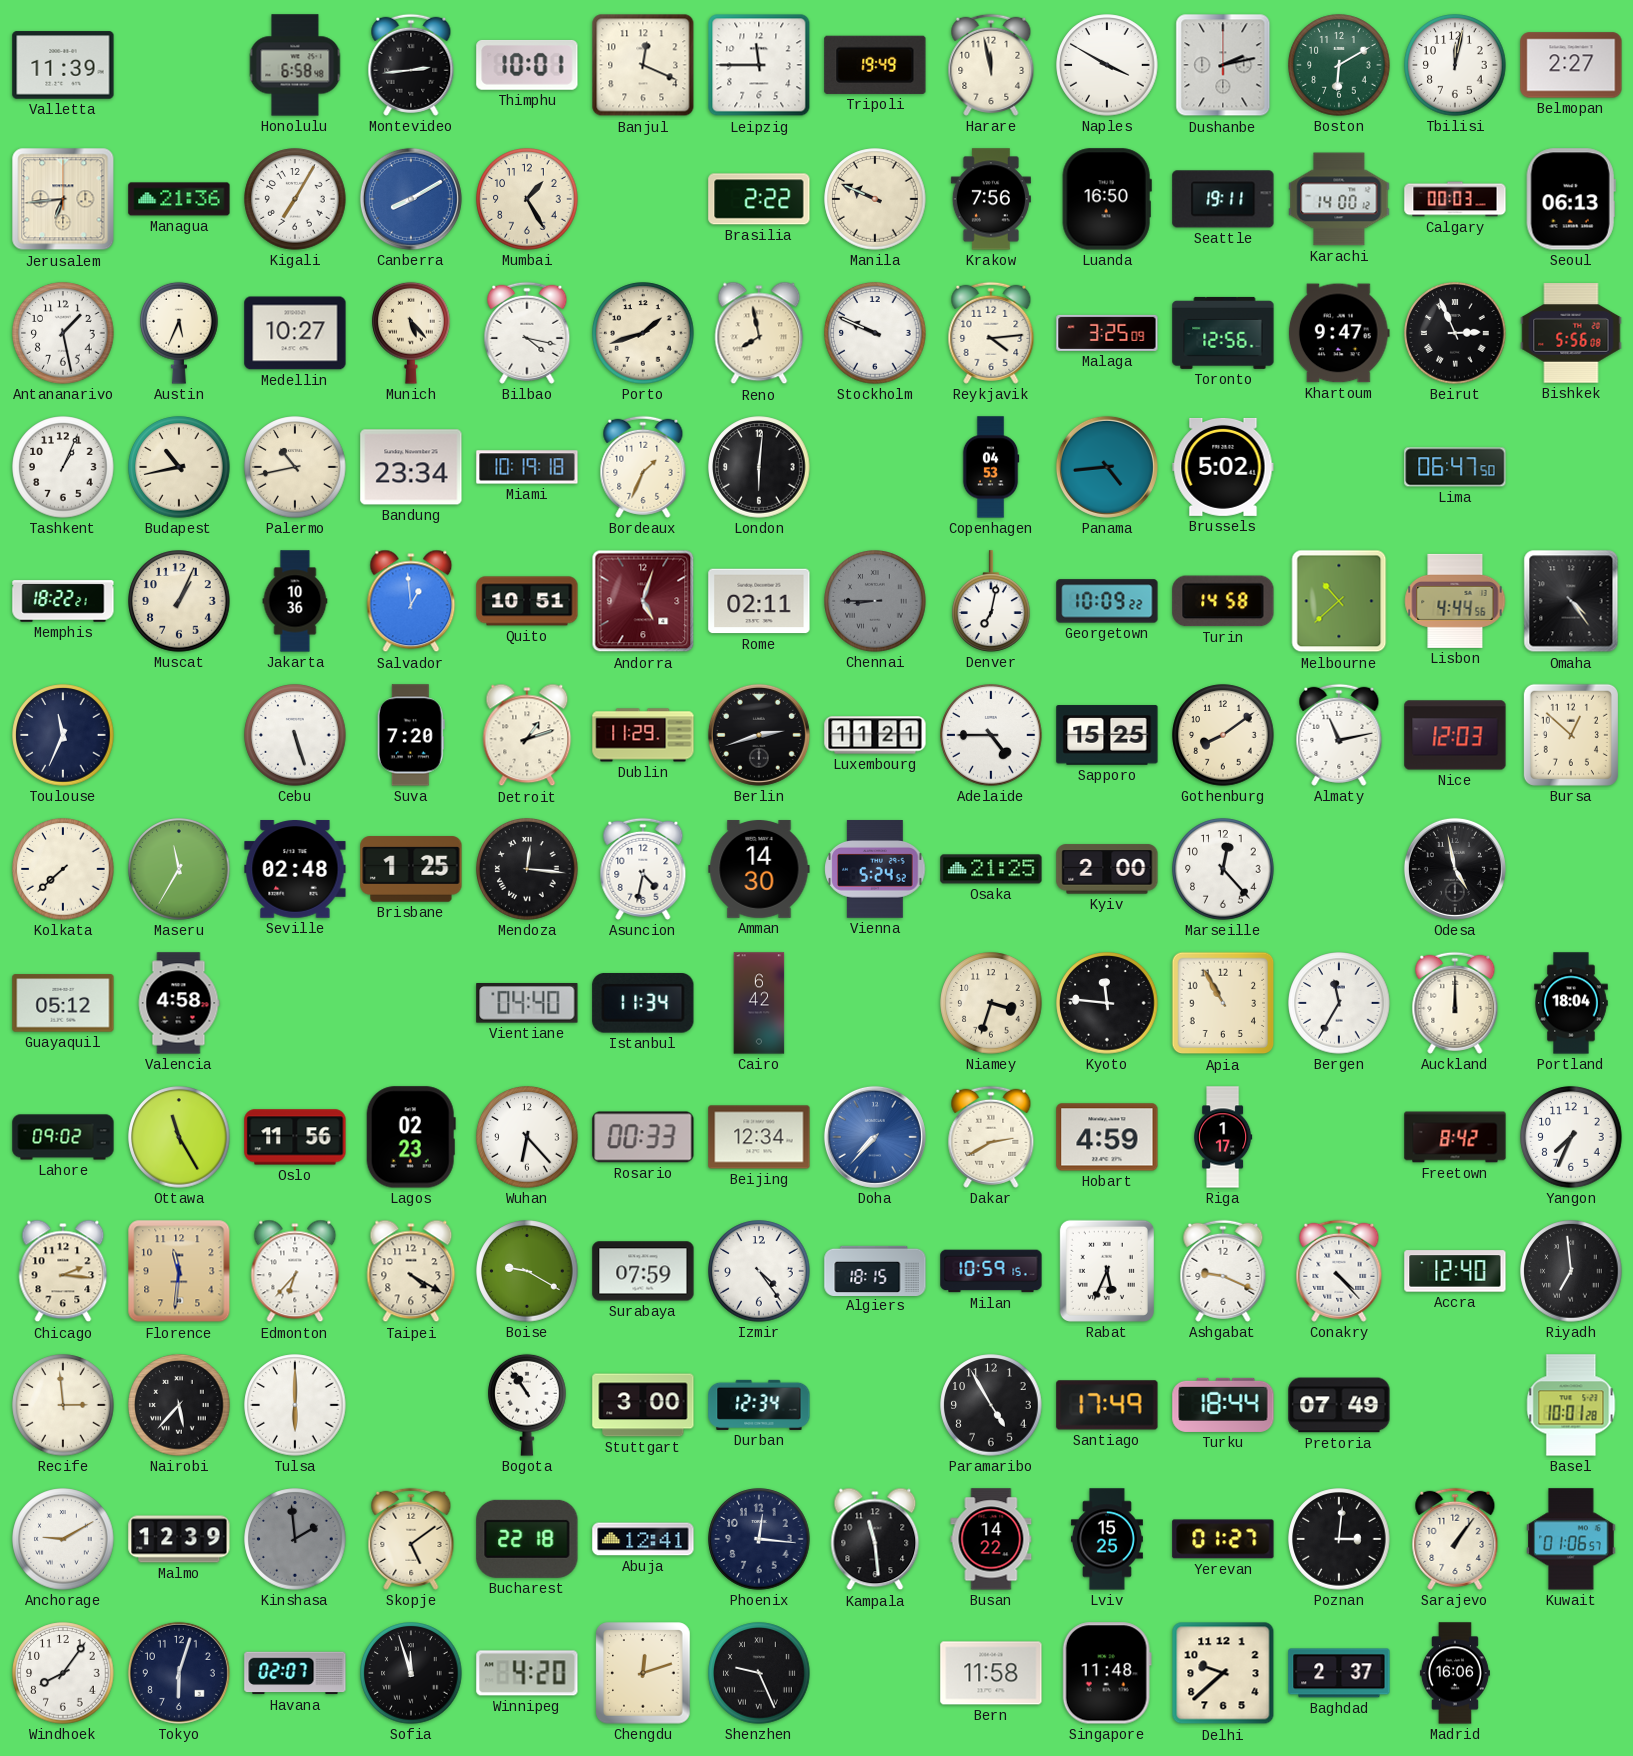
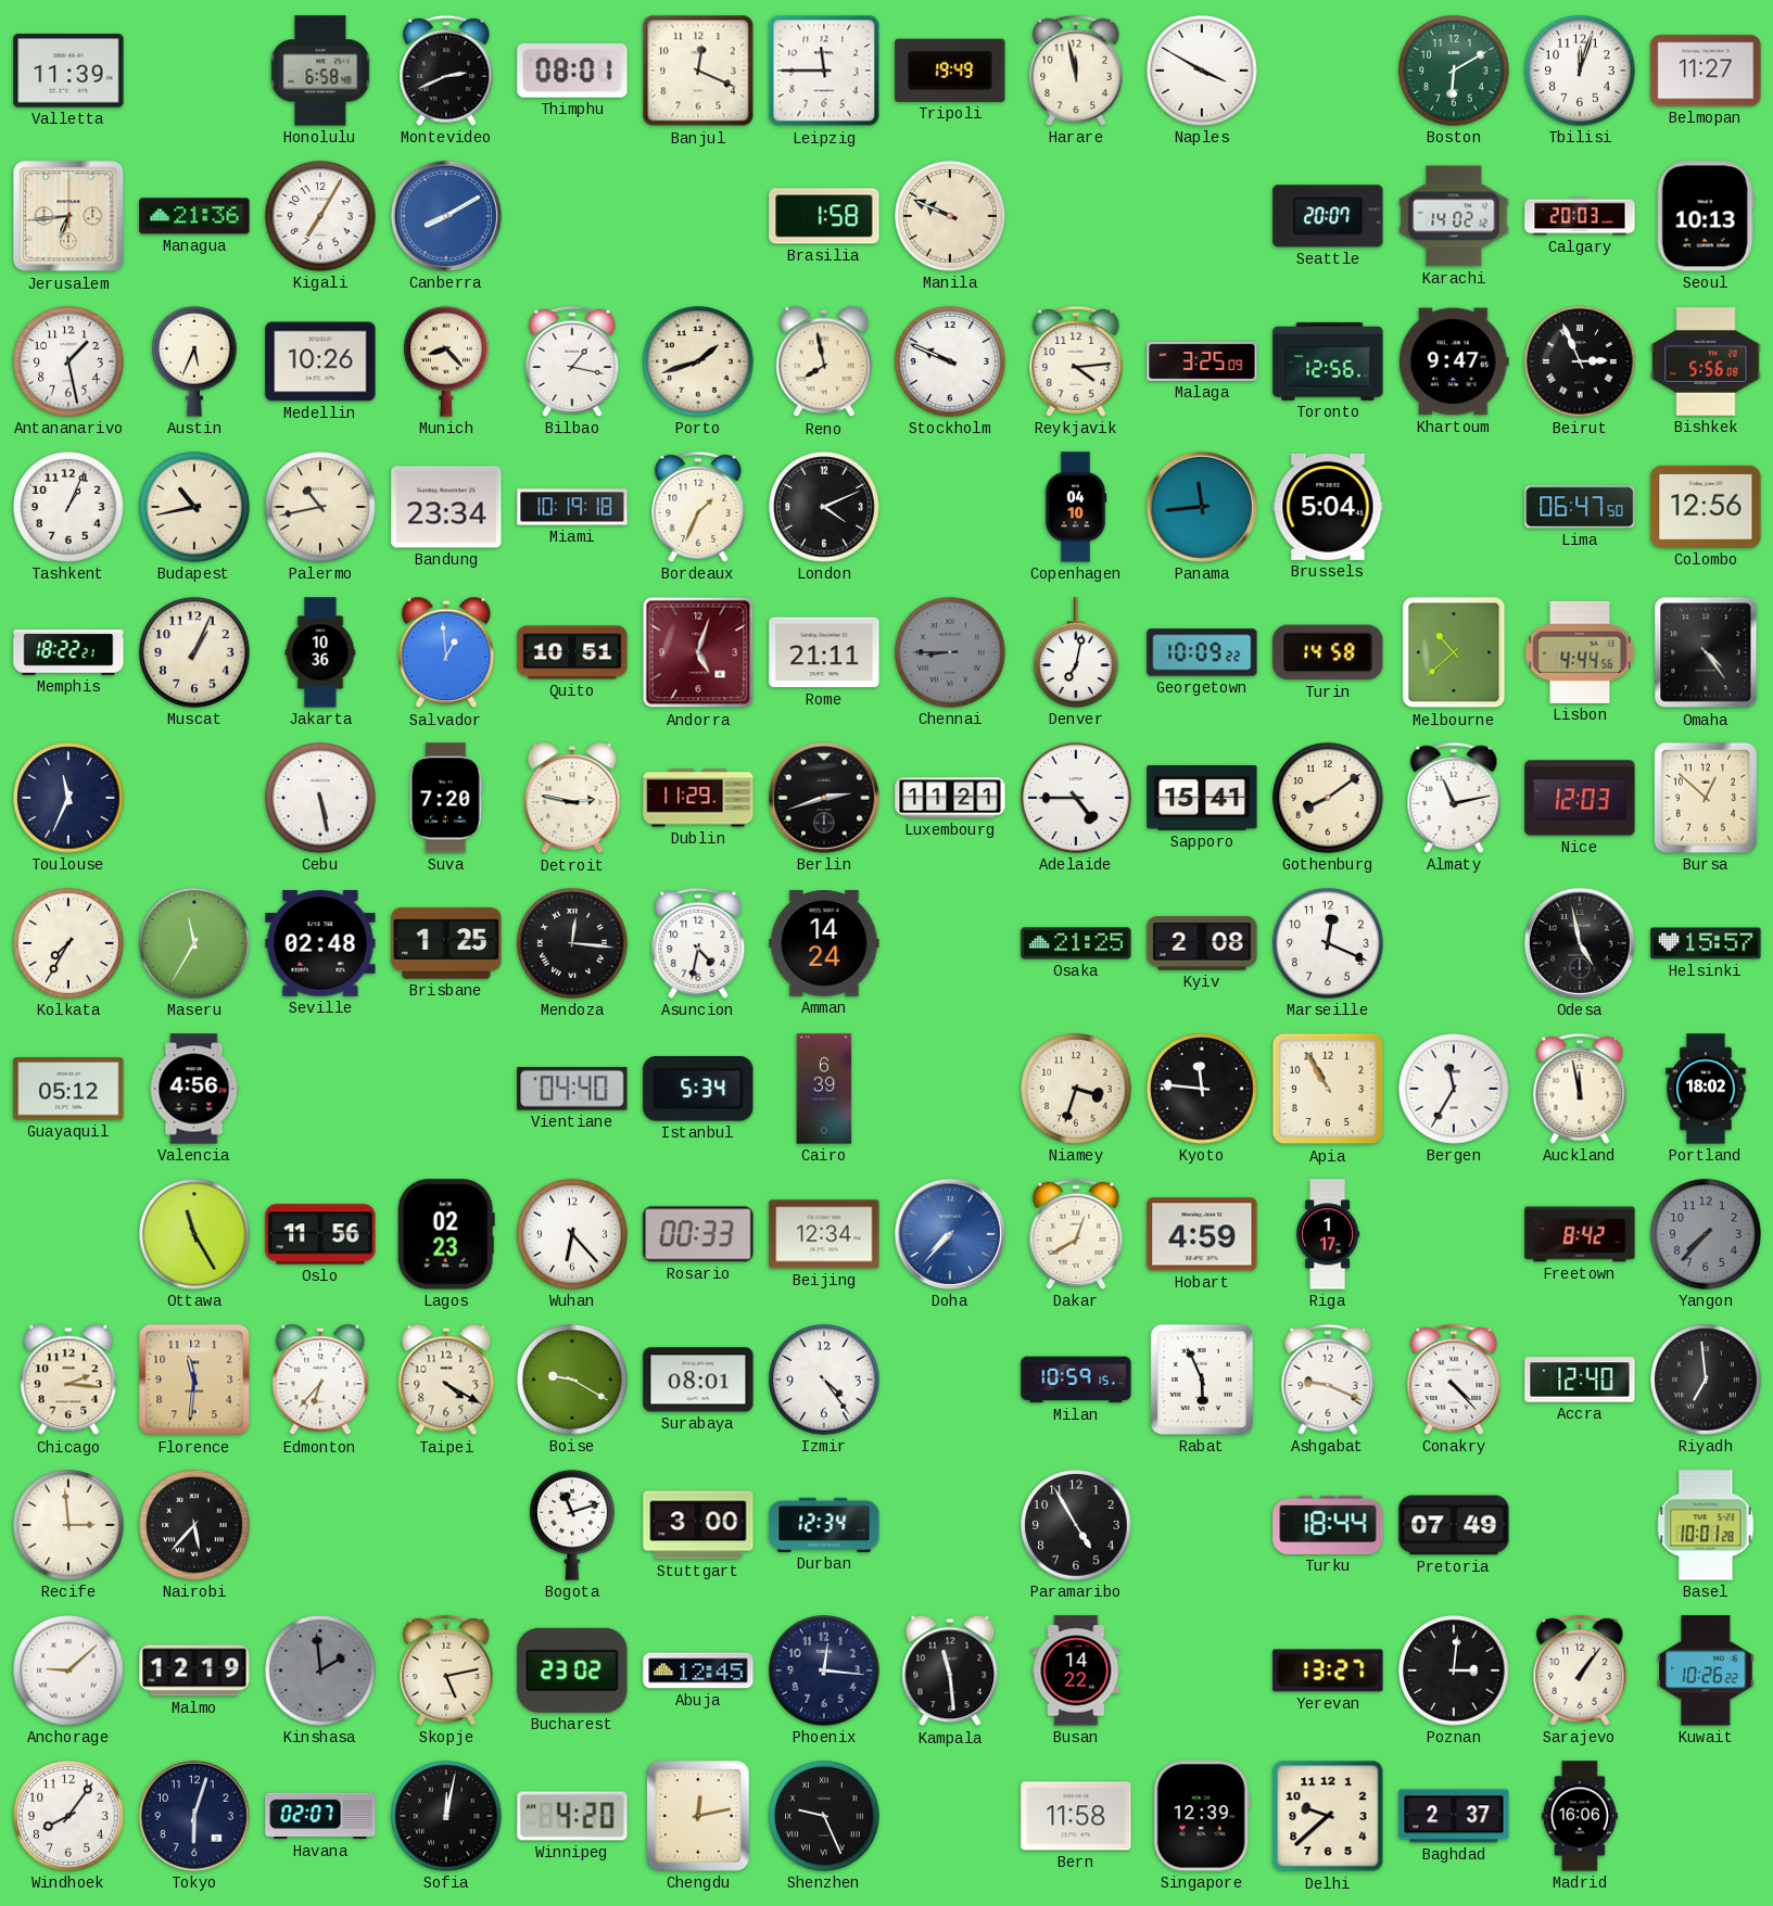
Montevideo: 2:44 -> 2:41
Thimphu: 10:01 -> 08:01
Dushanbe: 2:13 -> none
Tbilisi: 12:02 -> 12:03
Belmopan: 2:27 -> 11:27
Mumbai: 1:25 -> none
Brasilia: 2:22 -> 1:58
Krakow: 7:56 -> none
Luanda: 16:50 -> none
Seattle: 19:11 -> 20:07
Karachi: 14:00 -> 14:02
Calgary: 00:03 -> 20:03
Seoul: 06:13 -> 10:13
Medellin: 10:27 -> 10:26
Munich: 5:23 -> 8:23
Bilbao: 4:17 -> 1:17
London: 6:01 -> 4:11
Copenhagen: 04:53 -> 04:10
Panama: 4:44 -> 11:44
Brussels: 5:02 -> 5:04
Colombo: none -> 12:56
Rome: 02:11 -> 21:11
Cebu: 5:27 -> 5:28
Detroit: 1:12 -> 2:47
Sapporo: 15:25 -> 15:41
Kolkata: 7:38 -> 7:35
Amman: 14:30 -> 14:24
Vienna: 5:24 -> none
Kyiv: 2:00 -> 2:08
Marseille: 12:23 -> 12:19
Helsinki: none -> 15:57
Valencia: 4:58 -> 4:56
Istanbul: 11:34 -> 5:34
Cairo: 6:42 -> 6:39
Auckland: 12:00 -> 11:58
Portland: 18:04 -> 18:02
Lahore: 09:02 -> none
Dakar: 2:40 -> 12:40
Yangon: 7:34 -> 7:37
Yangon dial: white -> grey
Surabaya: 07:59 -> 08:01
Algiers: 18:15 -> none
Rabat: 5:34 -> 5:56
Tulsa: 6:00 -> none
Bogota: 10:54 -> 11:12
Santiago: 17:49 -> none
Anchorage: 9:10 -> 9:08
Malmo: 12:39 -> 12:19
Skopje: 5:09 -> 5:13
Bucharest: 22:18 -> 23:02
Abuja: 12:41 -> 12:45
Lviv: 15:25 -> none
Yerevan: 01:27 -> 13:27
Kuwait: 01:06 -> 10:26
Sofia: 11:57 -> 12:02
Chengdu: 12:12 -> 12:13
Singapore: 11:48 -> 12:39
